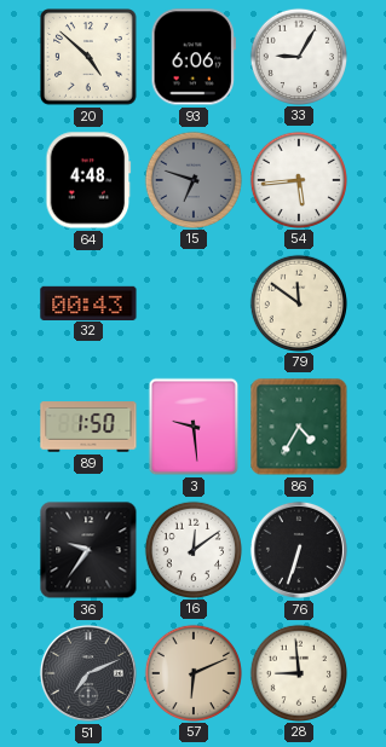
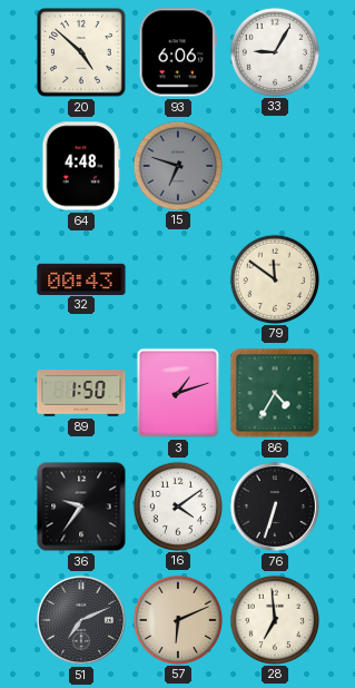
54: 5:44 -> none
3: 9:29 -> 1:12
16: 12:09 -> 4:09
28: 8:59 -> 6:59
